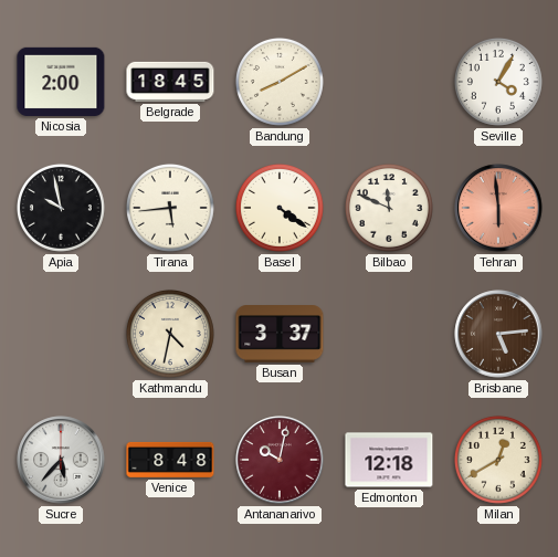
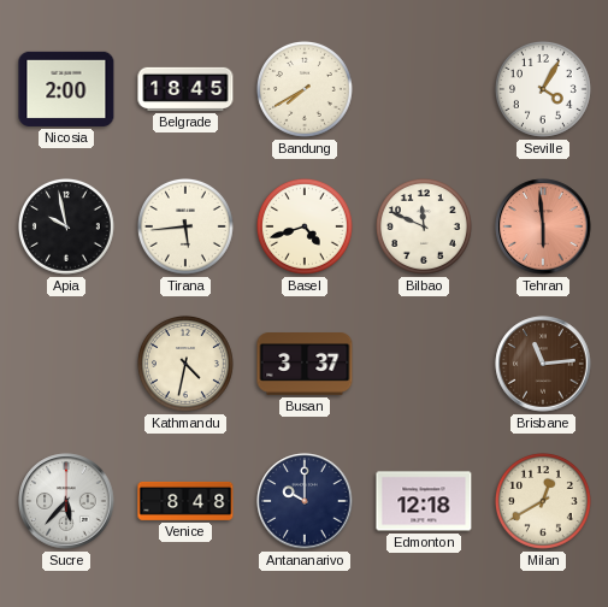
Bandung: 8:10 -> 7:40
Basel: 4:21 -> 4:42
Brisbane: 5:14 -> 11:14
Antananarivo: 10:02 -> 10:00
Antananarivo dial: burgundy -> navy
